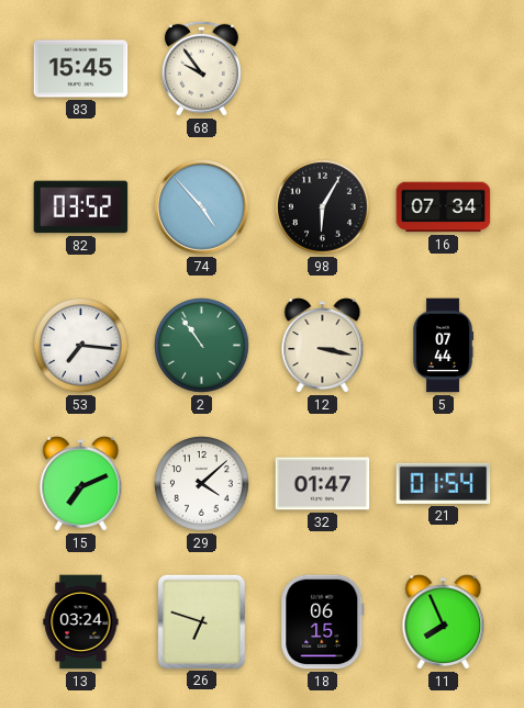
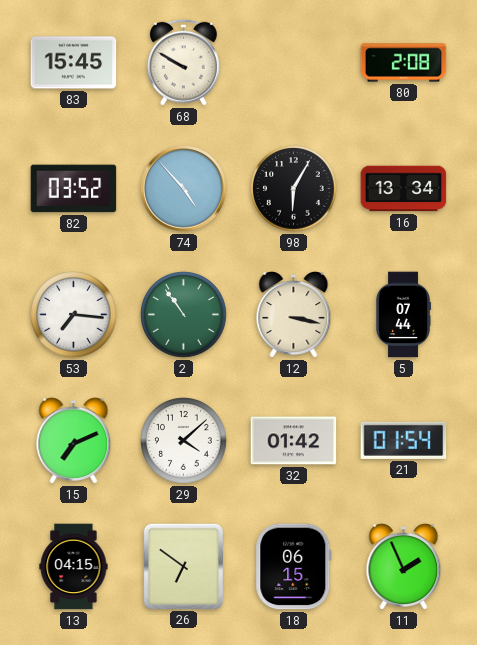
68: 9:54 -> 9:50
80: none -> 2:08
16: 07:34 -> 13:34
32: 01:47 -> 01:42
13: 03:24 -> 04:15
26: 6:48 -> 6:51
11: 7:56 -> 1:56
